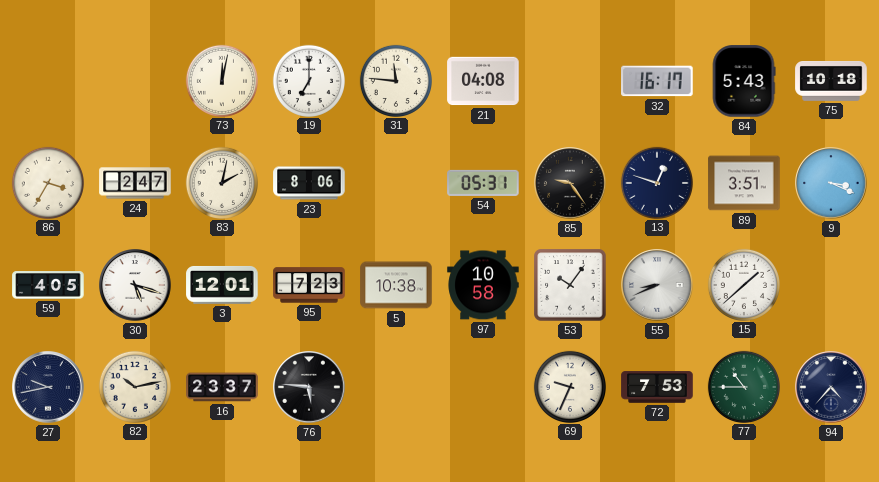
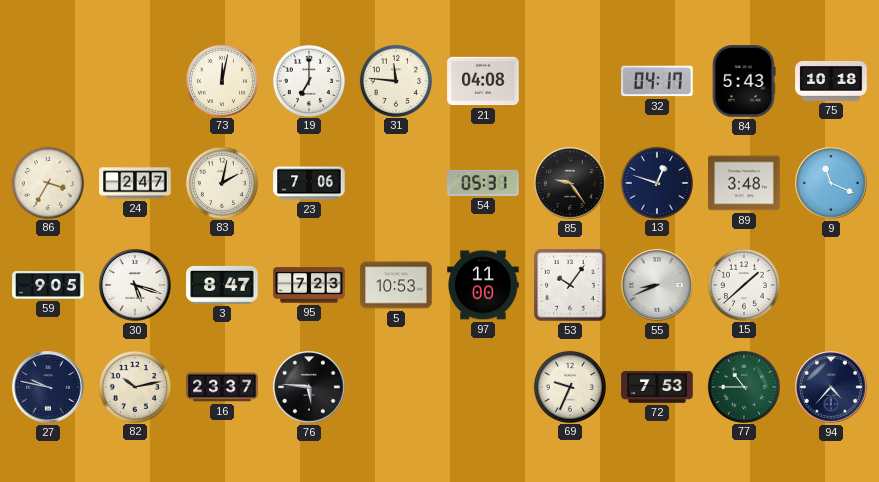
32: 16:17 -> 04:17
23: 8:06 -> 7:06
89: 3:51 -> 3:48
9: 3:19 -> 11:19
59: 4:05 -> 9:05
3: 12:01 -> 8:47
5: 10:38 -> 10:53
97: 10:58 -> 11:00
27: 9:43 -> 9:47
